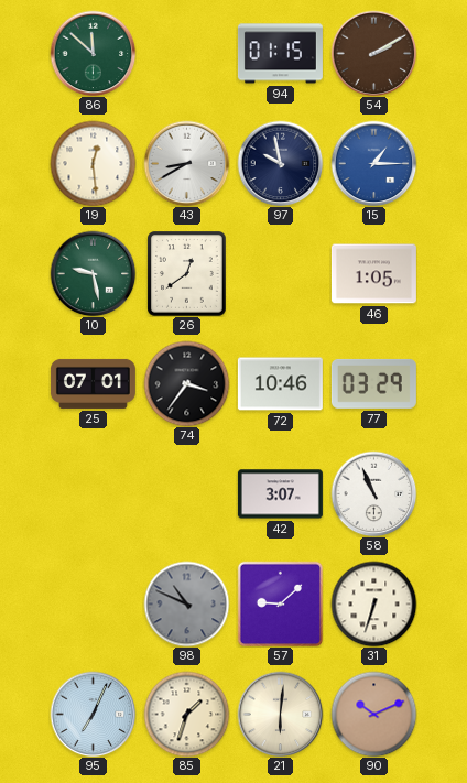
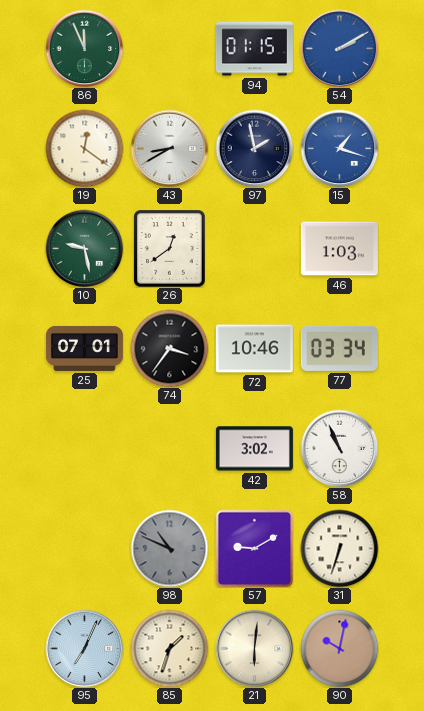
86: 11:52 -> 11:56
54 dial: brown -> blue
19: 12:29 -> 12:21
97: 9:58 -> 1:58
15: 1:15 -> 1:18
46: 1:05 -> 1:03
77: 03:29 -> 03:34
42: 3:07 -> 3:02
57: 9:08 -> 9:10
90: 10:11 -> 10:02
